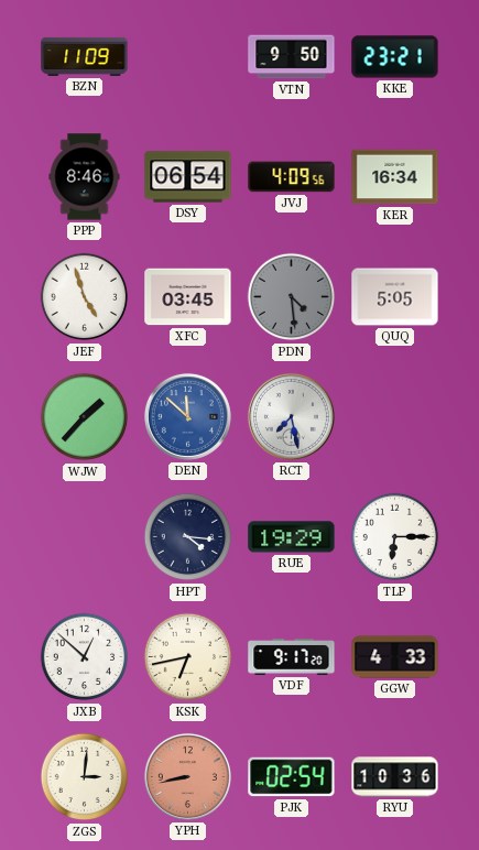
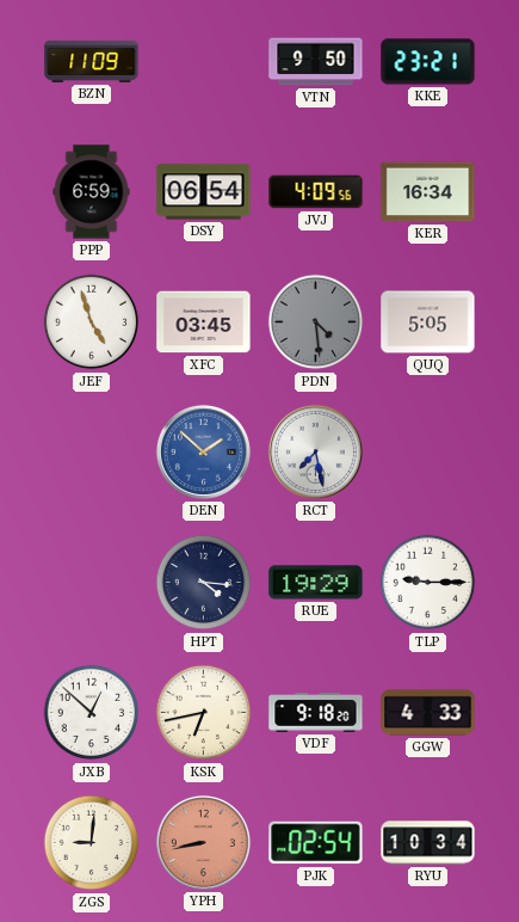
PPP: 8:46 -> 6:59
WJW: 1:37 -> none
DEN: 11:52 -> 1:52
TLP: 6:15 -> 9:15
VDF: 9:17 -> 9:18
ZGS: 3:01 -> 9:01
RYU: 10:36 -> 10:34
